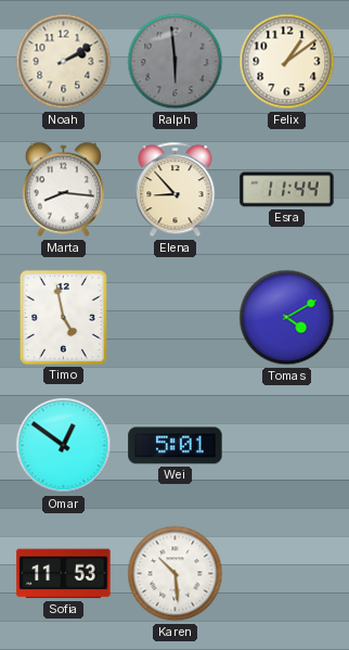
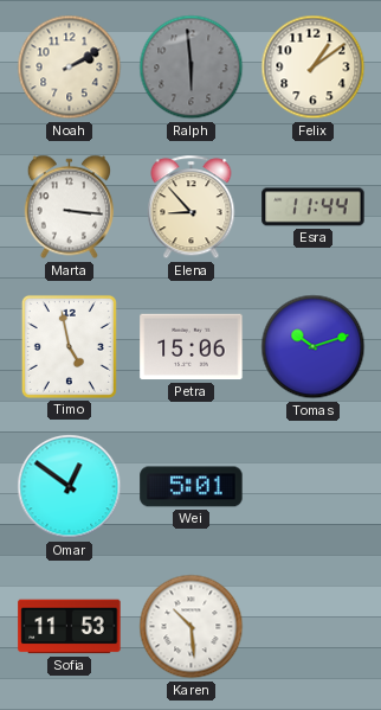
Marta: 8:16 -> 3:16
Petra: none -> 15:06
Tomas: 4:10 -> 10:12
